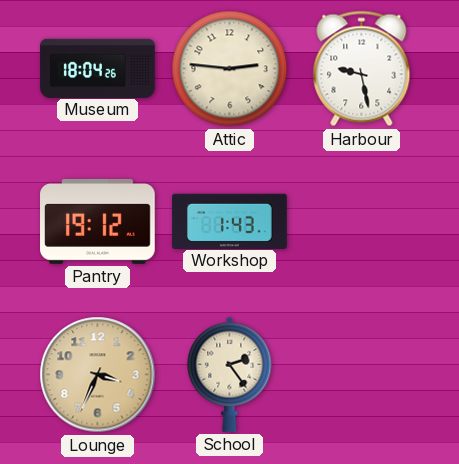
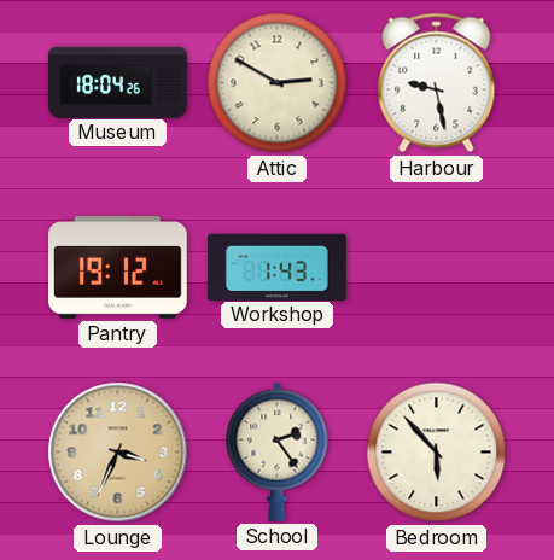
Attic: 2:46 -> 2:50
Bedroom: none -> 5:53
